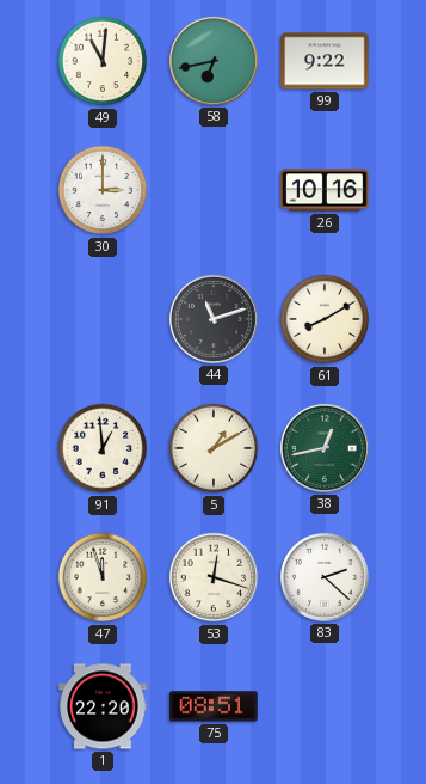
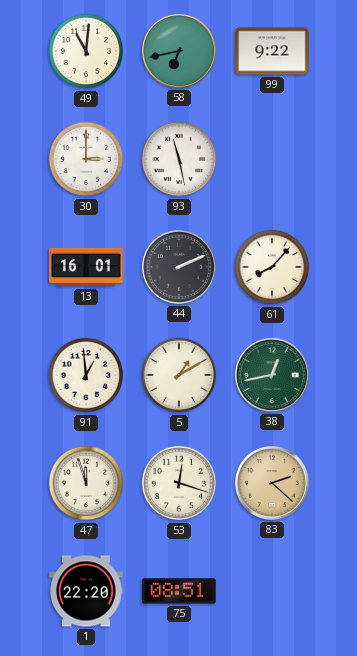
93: none -> 11:28
26: 10:16 -> none
13: none -> 16:01
44: 11:12 -> 2:11
61: 8:10 -> 8:07
83 dial: white -> champagne
